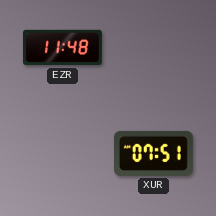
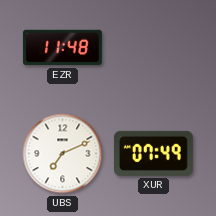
UBS: none -> 7:11
XUR: 07:51 -> 07:49
